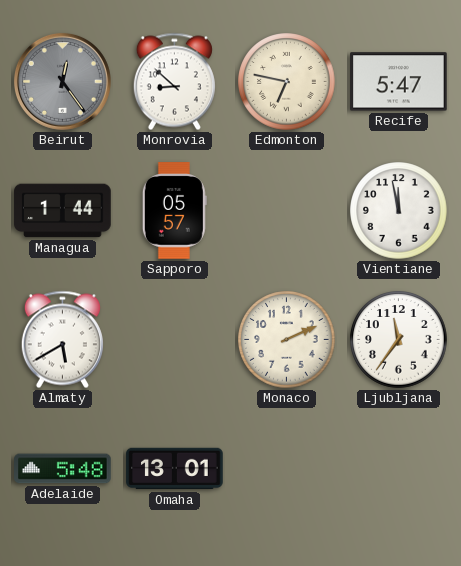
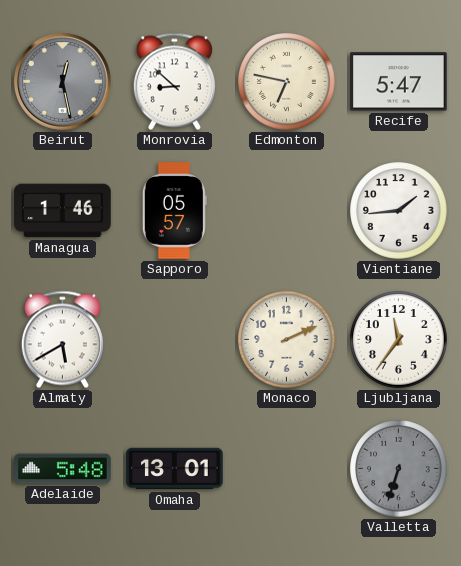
Beirut: 12:24 -> 12:28
Managua: 1:44 -> 1:46
Vientiane: 11:58 -> 1:44
Valletta: none -> 6:33
